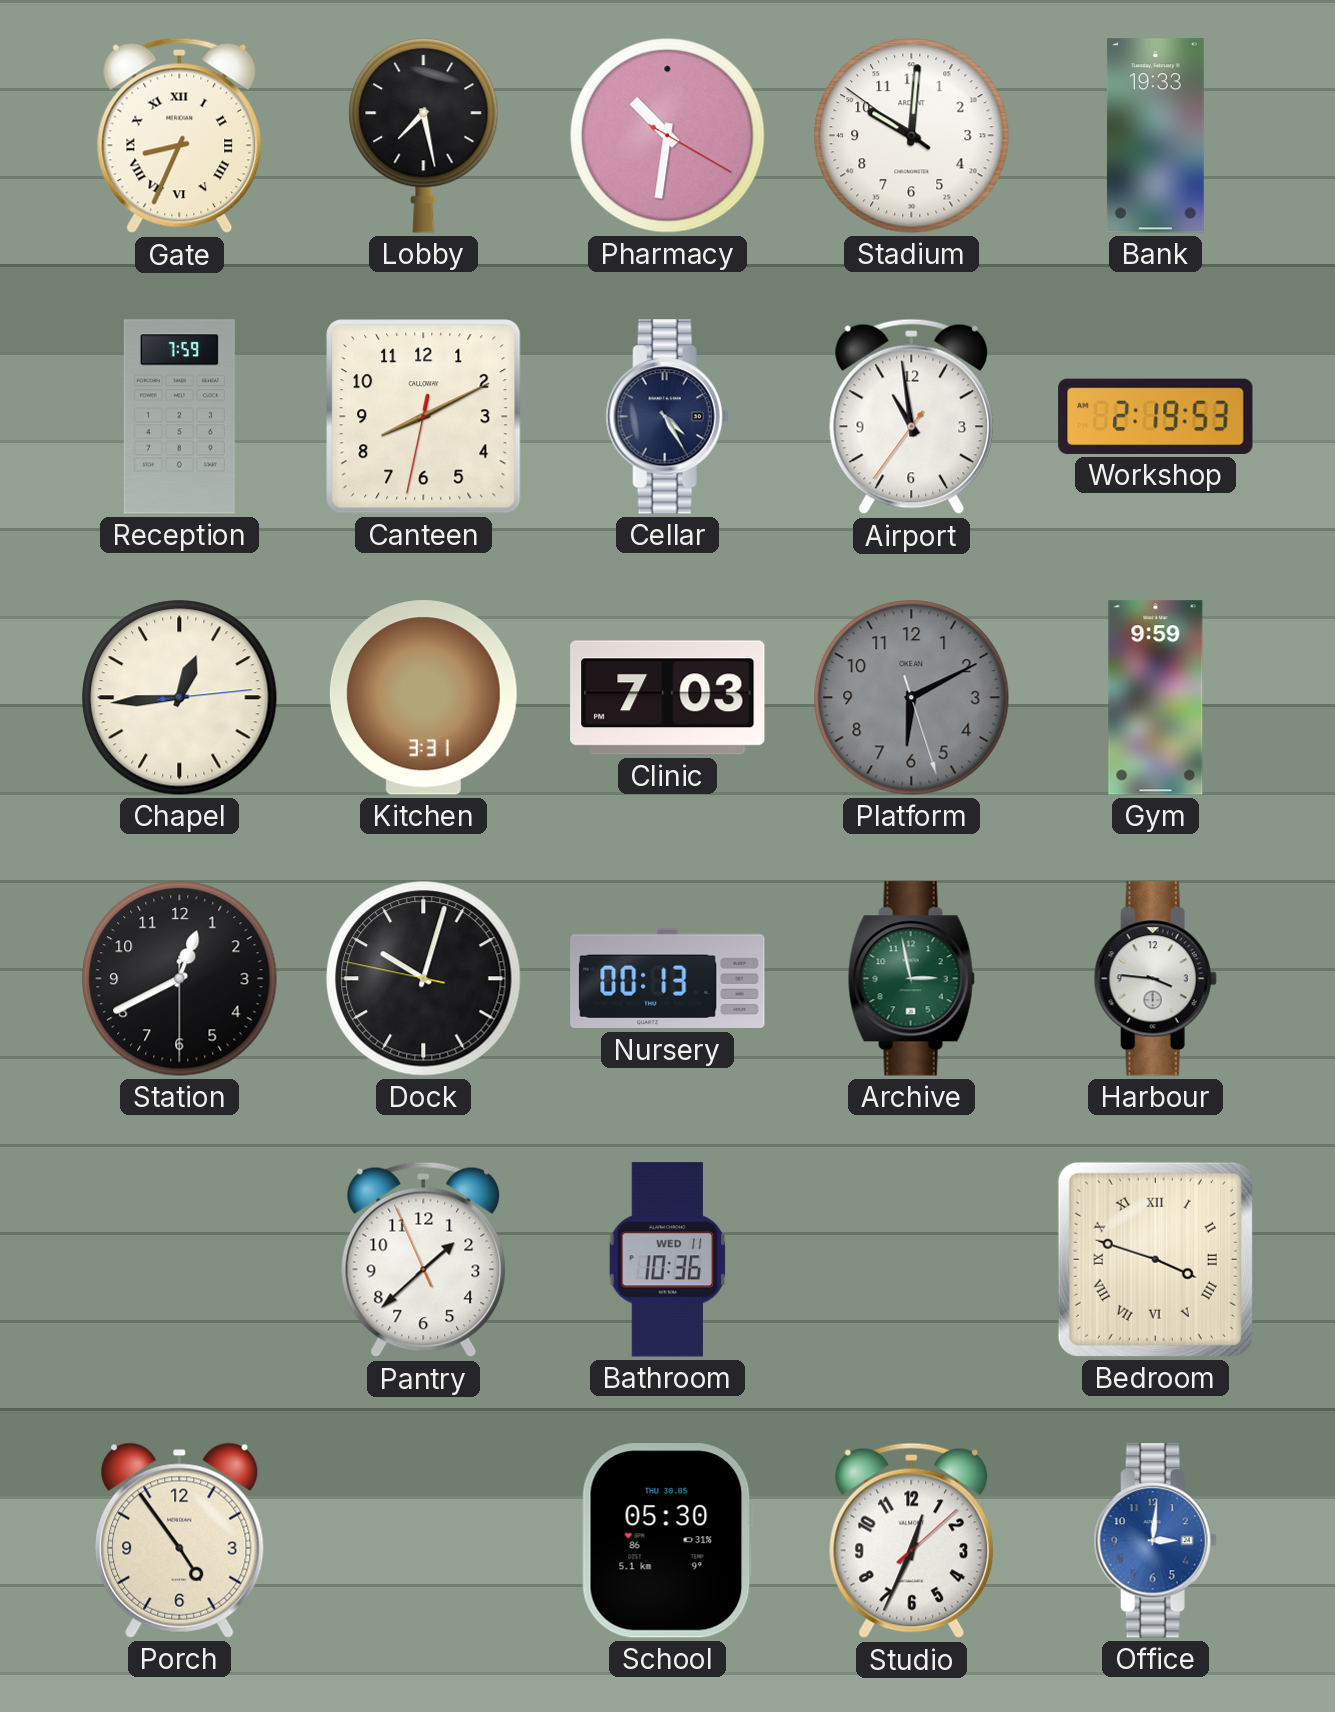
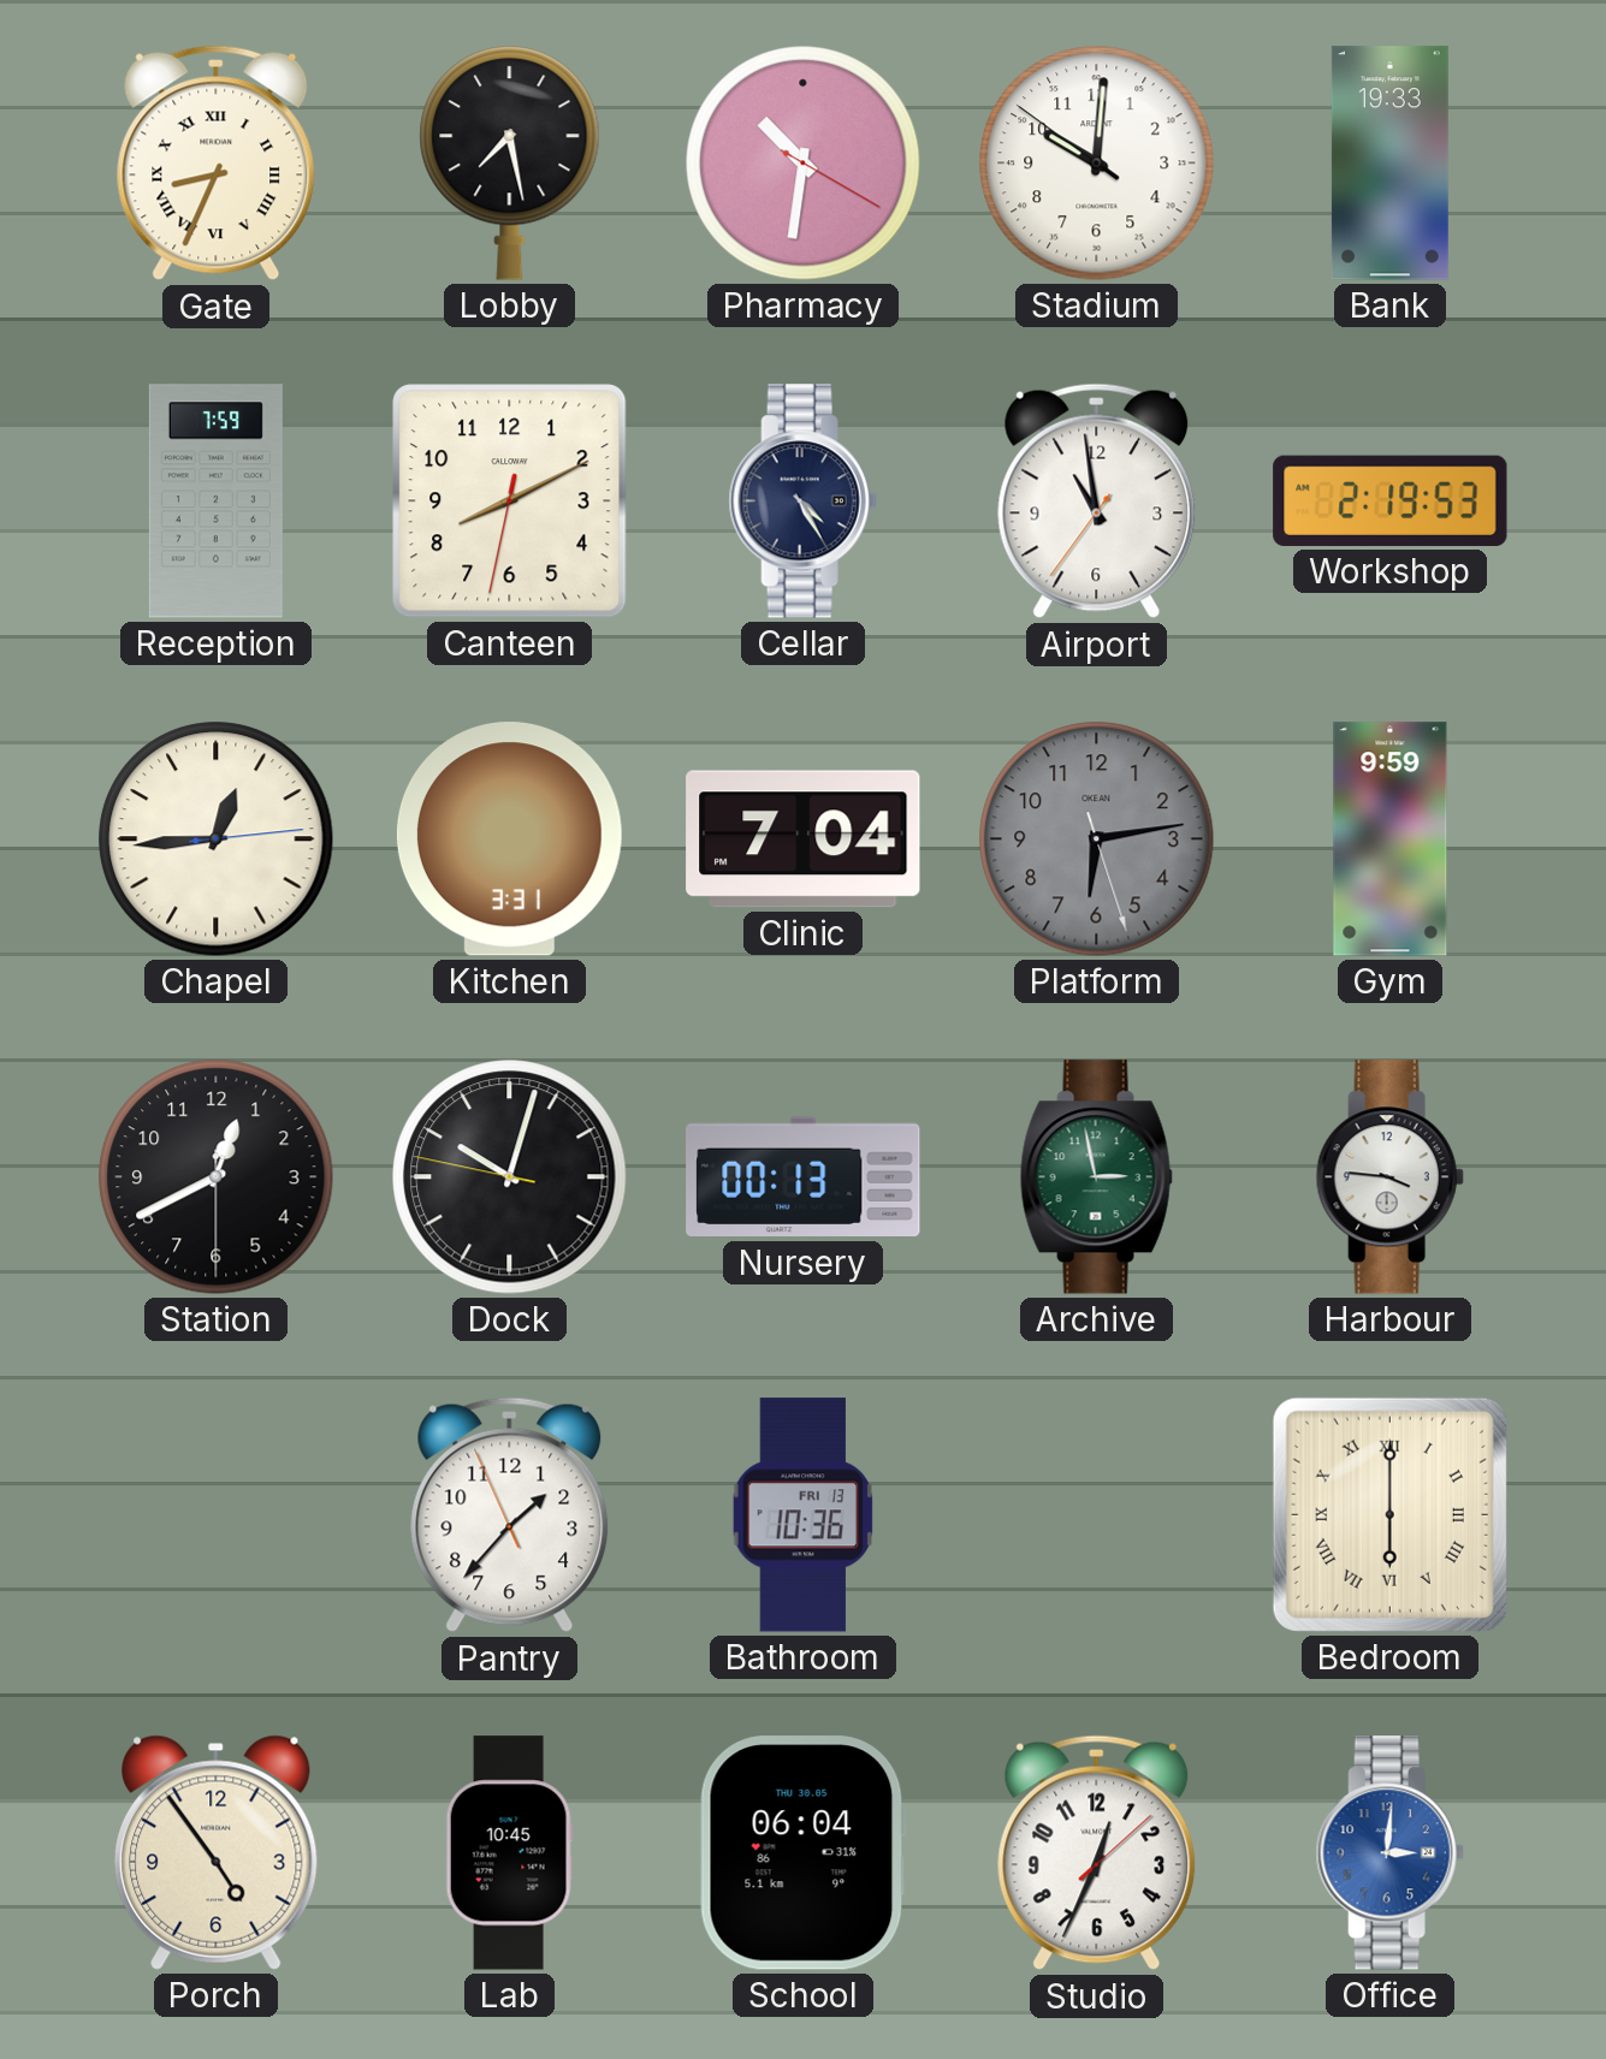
Clinic: 7:03 -> 7:04
Platform: 6:10 -> 6:13
Pantry: 1:37 -> 1:36
Bathroom date: WED 11 -> FRI 13
Bedroom: 3:48 -> 6:00
Lab: none -> 10:45
School: 05:30 -> 06:04
